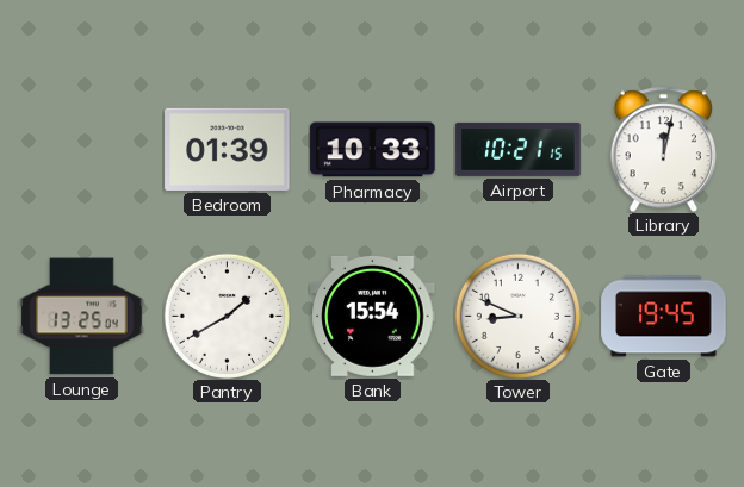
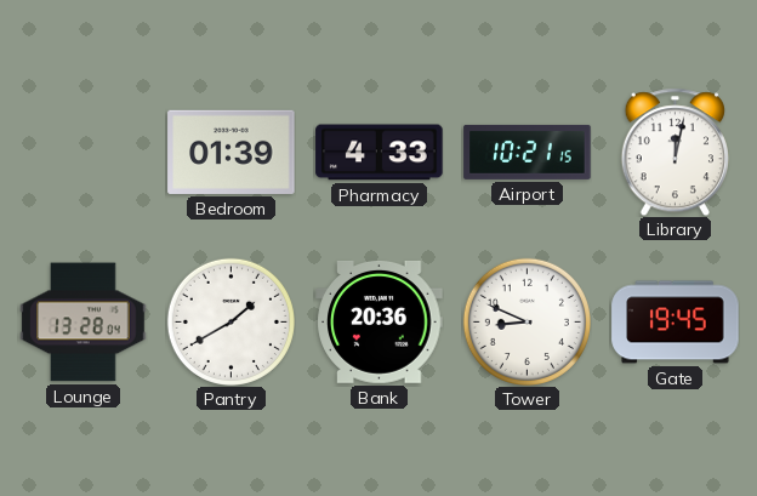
Pharmacy: 10:33 -> 4:33
Lounge: 13:25 -> 13:28
Bank: 15:54 -> 20:36
